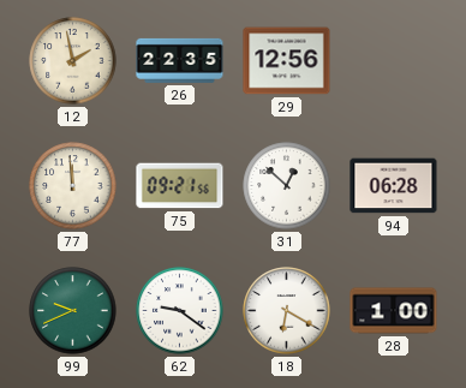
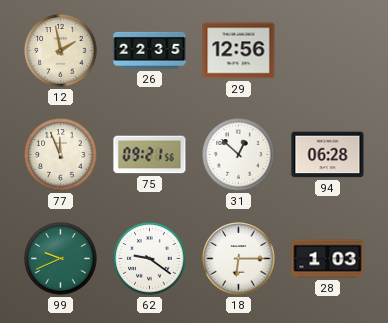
77: 11:59 -> 11:56
18: 6:20 -> 6:15
28: 1:00 -> 1:03
